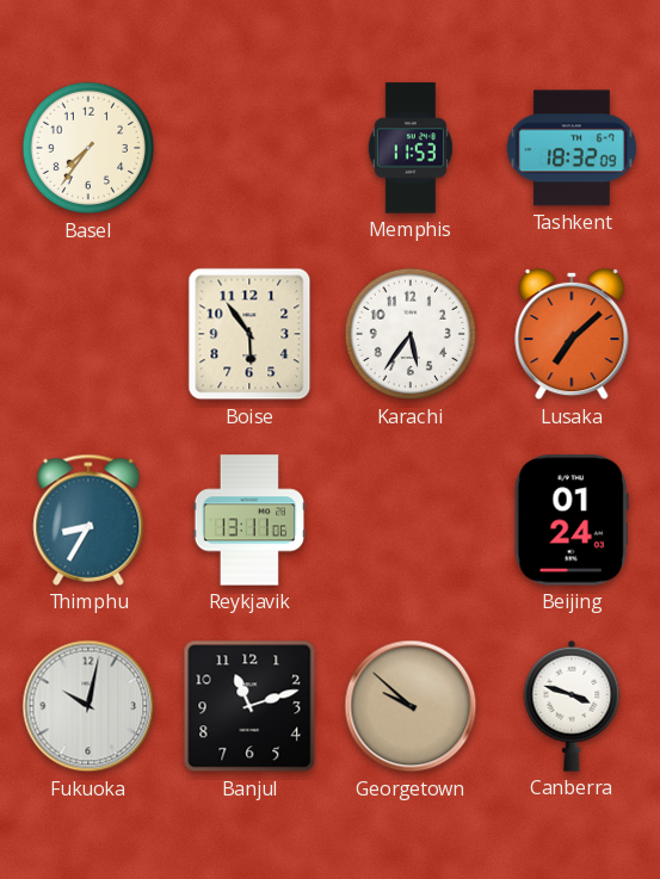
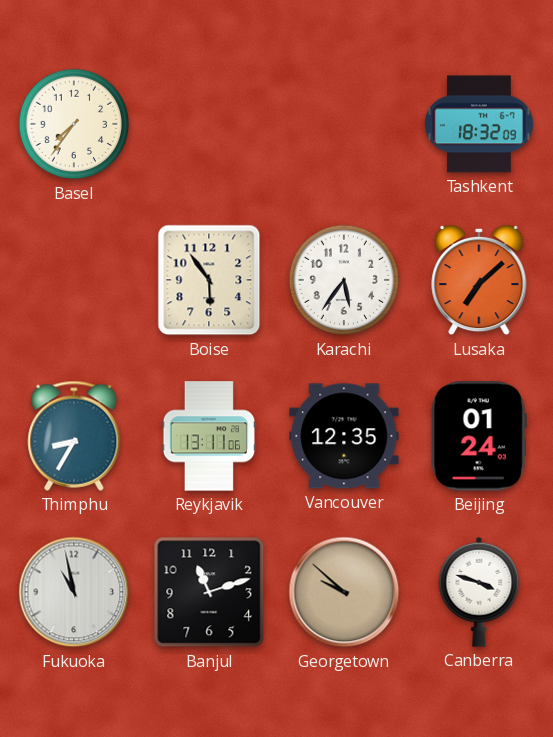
Memphis: 11:53 -> none
Vancouver: none -> 12:35
Fukuoka: 10:02 -> 10:58
